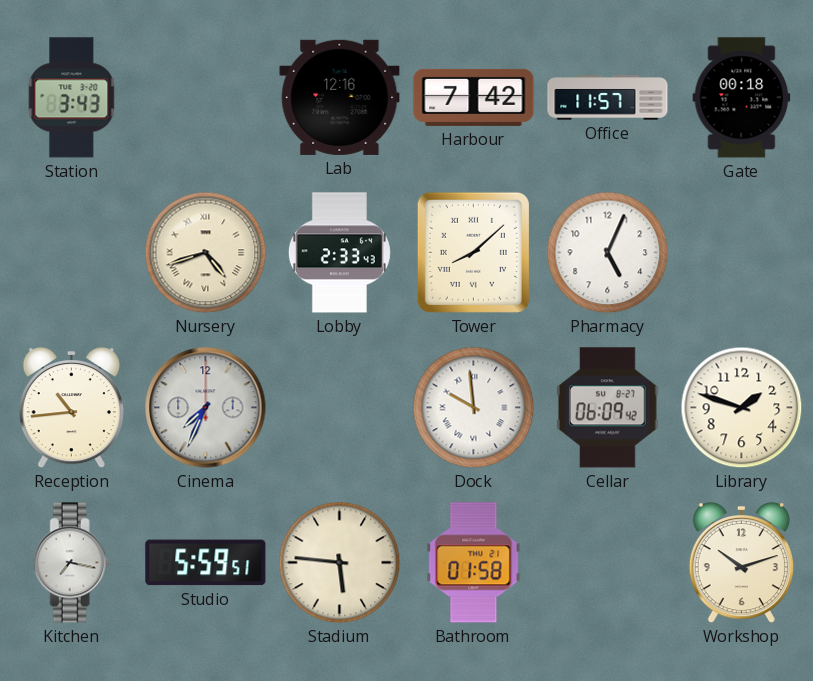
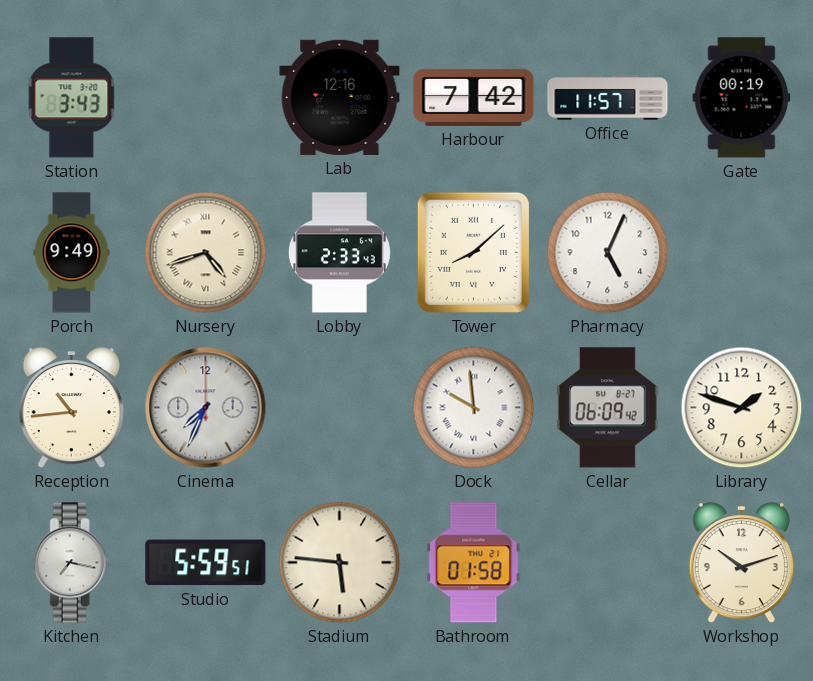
Gate: 00:18 -> 00:19
Porch: none -> 9:49
